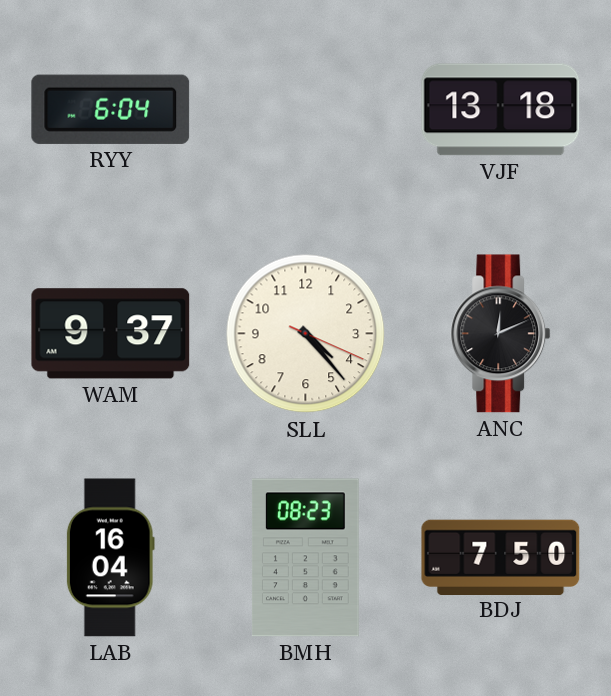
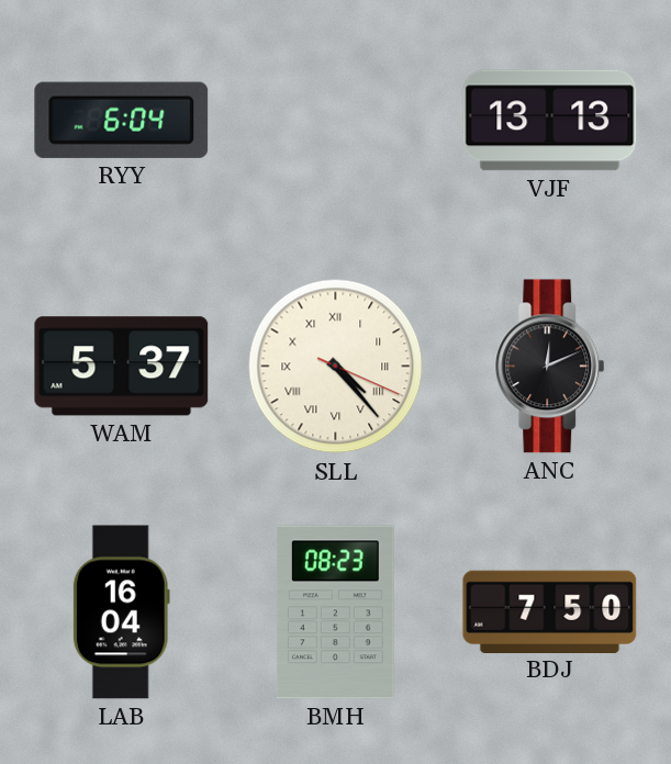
VJF: 13:18 -> 13:13
WAM: 9:37 -> 5:37
SLL numerals: Arabic -> Roman
